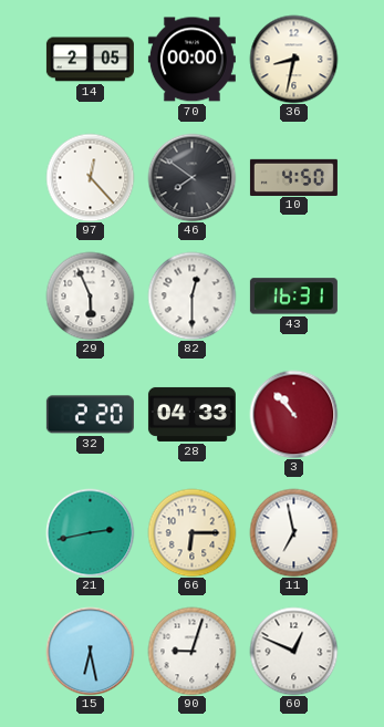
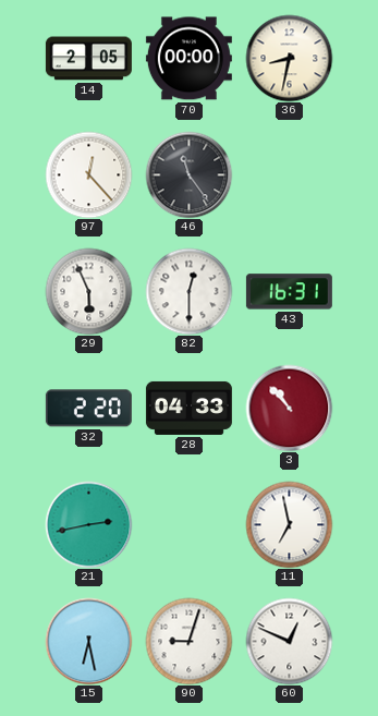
46: 7:51 -> 11:24
10: 4:50 -> none
66: 6:15 -> none
